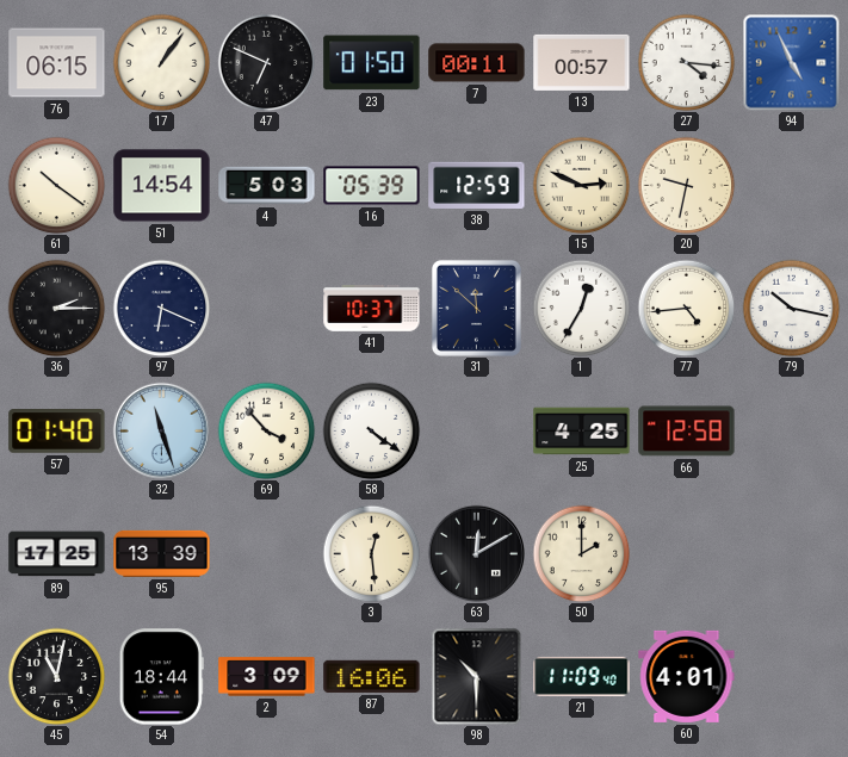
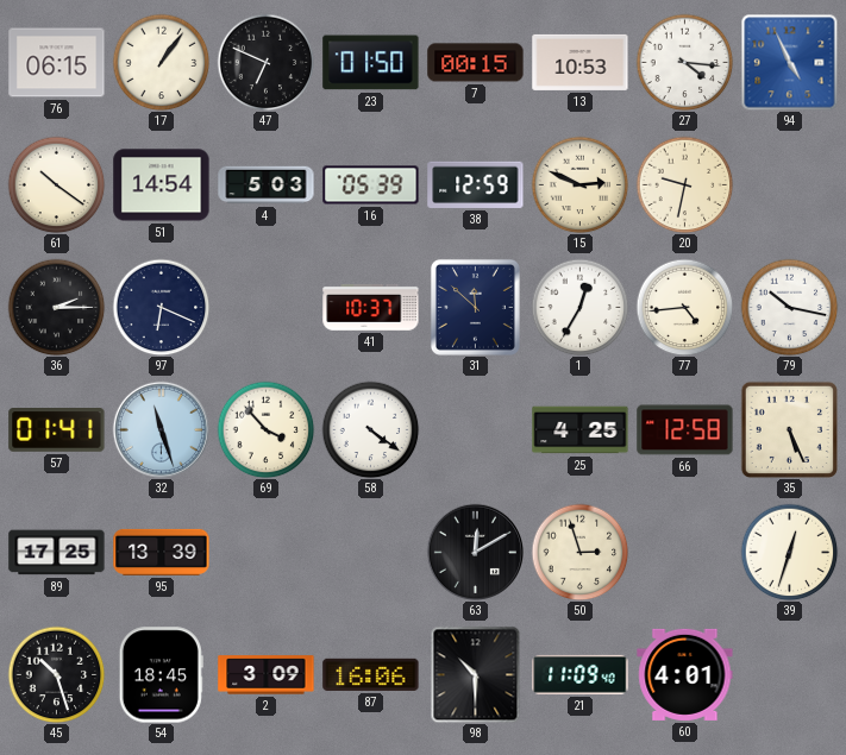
7: 00:11 -> 00:15
13: 00:57 -> 10:53
57: 01:40 -> 01:41
35: none -> 5:26
3: 12:29 -> none
50: 2:00 -> 2:57
39: none -> 12:33
45: 11:02 -> 10:27
54: 18:44 -> 18:45
